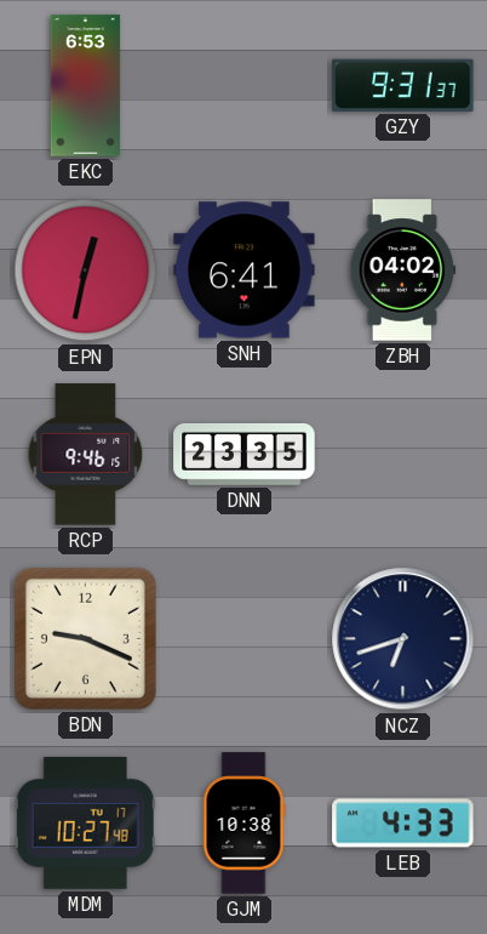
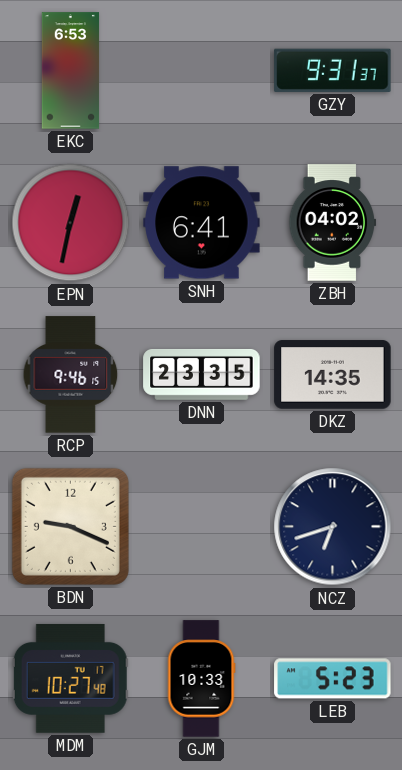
DKZ: none -> 14:35
GJM: 10:38 -> 10:33
LEB: 4:33 -> 5:23
